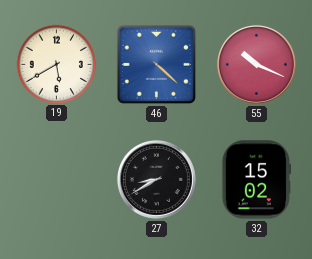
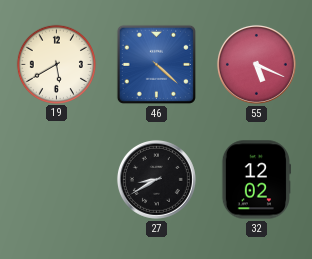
55: 10:19 -> 5:19
32: 15:02 -> 12:02
